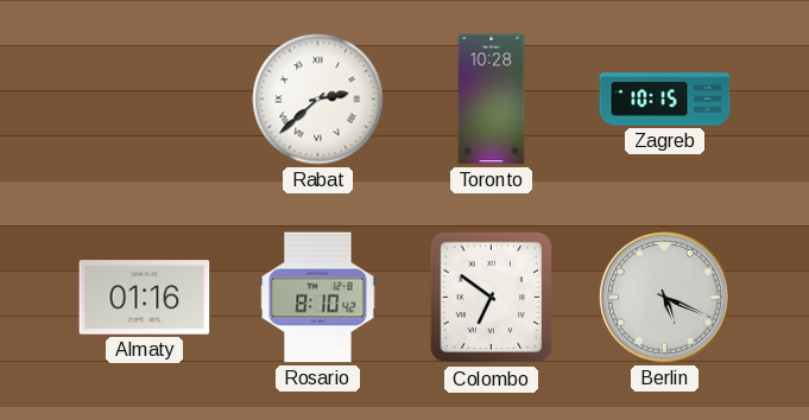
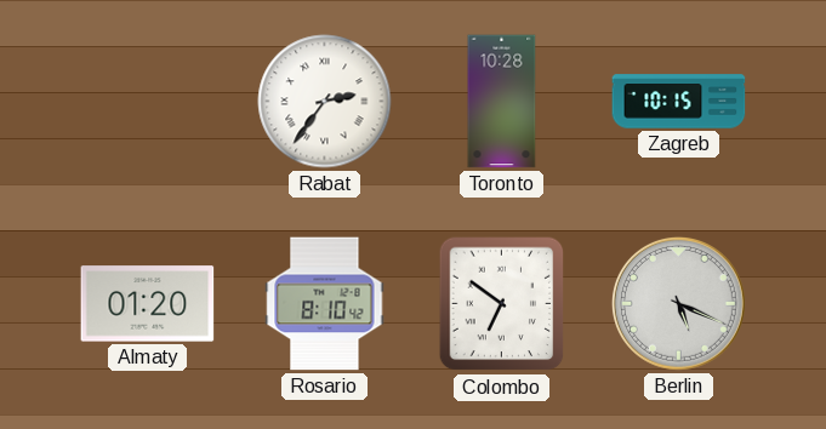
Rabat: 2:38 -> 2:36
Almaty: 01:16 -> 01:20
